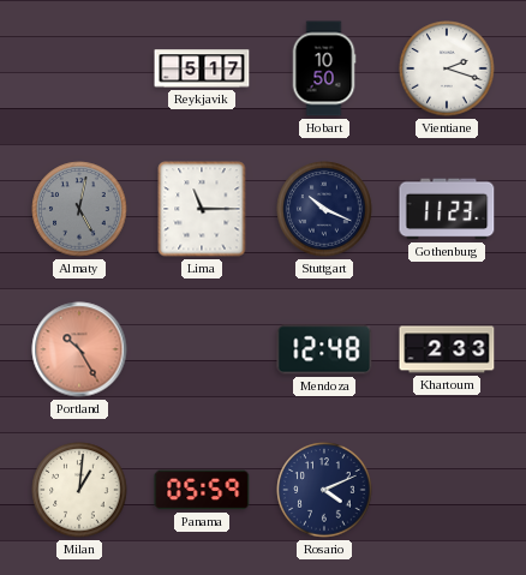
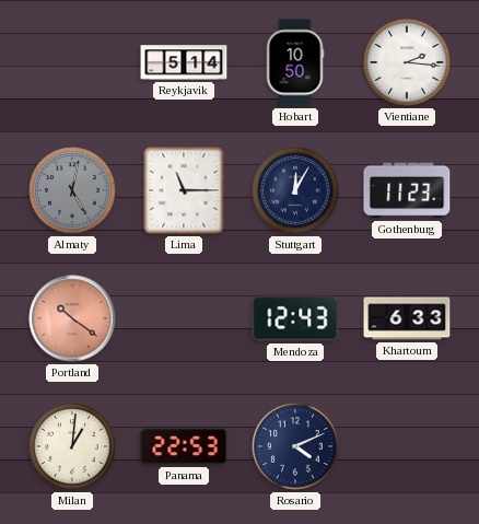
Reykjavik: 5:17 -> 5:14
Vientiane: 2:18 -> 2:16
Stuttgart: 10:19 -> 12:05
Portland: 10:25 -> 10:21
Mendoza: 12:48 -> 12:43
Khartoum: 2:33 -> 6:33
Panama: 05:59 -> 22:53
